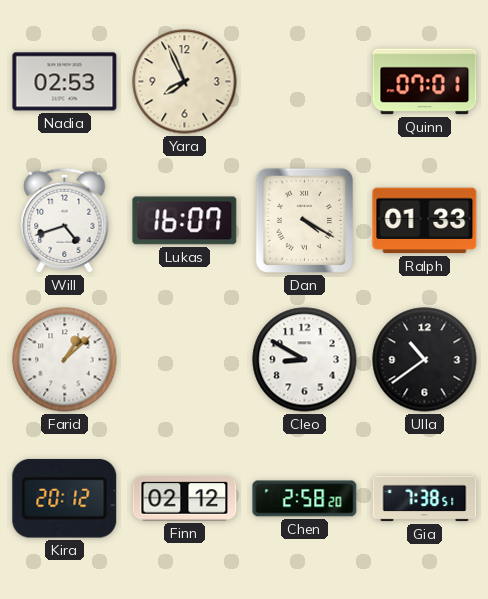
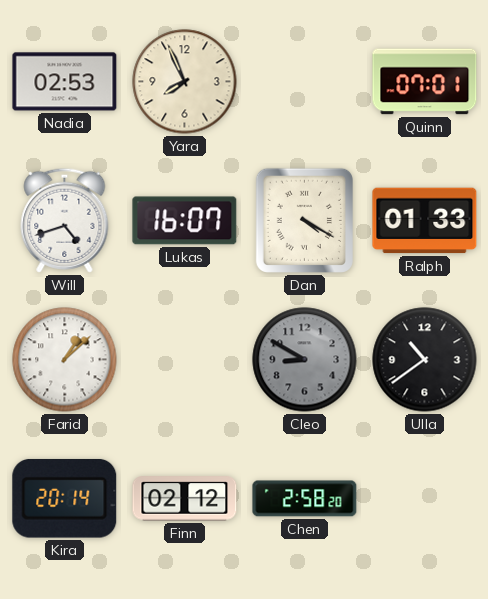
Cleo dial: white -> grey
Kira: 20:12 -> 20:14
Gia: 7:38 -> none
